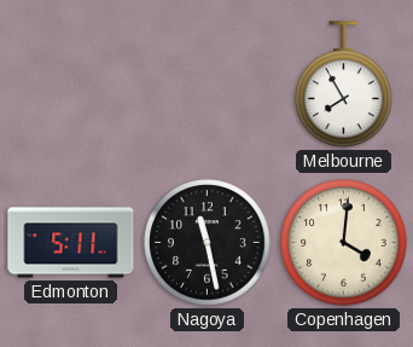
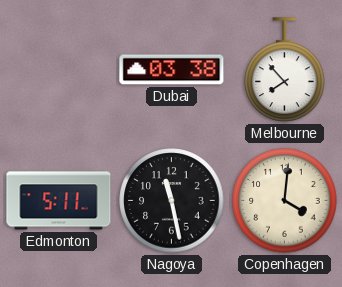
Dubai: none -> 03:38
Melbourne: 7:55 -> 7:53
